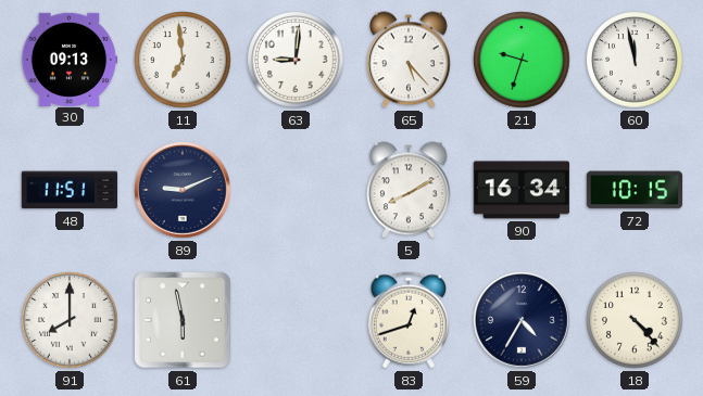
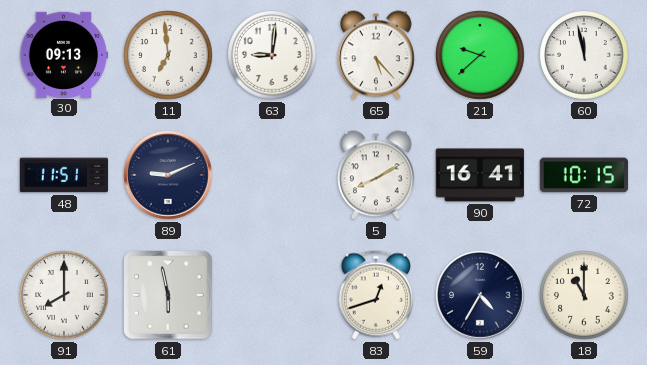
21: 9:33 -> 9:38
90: 16:34 -> 16:41
18: 4:23 -> 11:00
